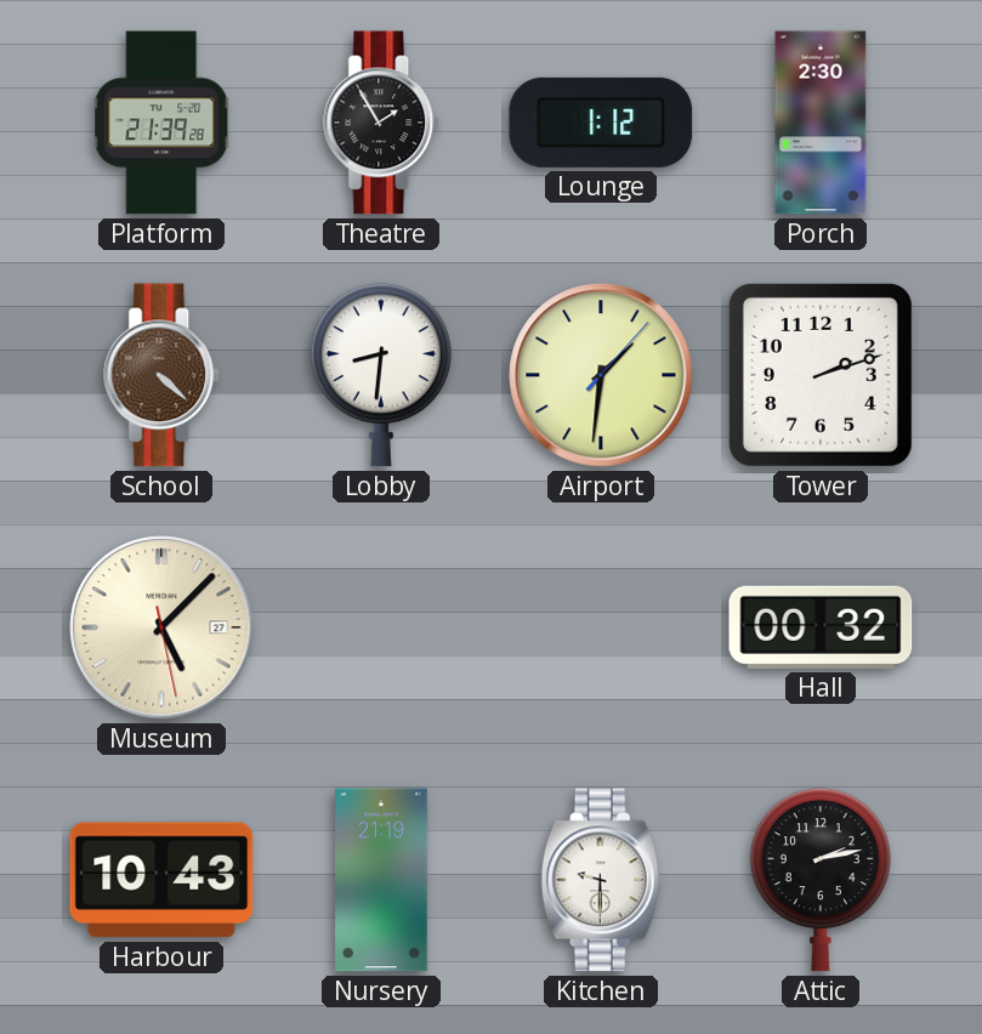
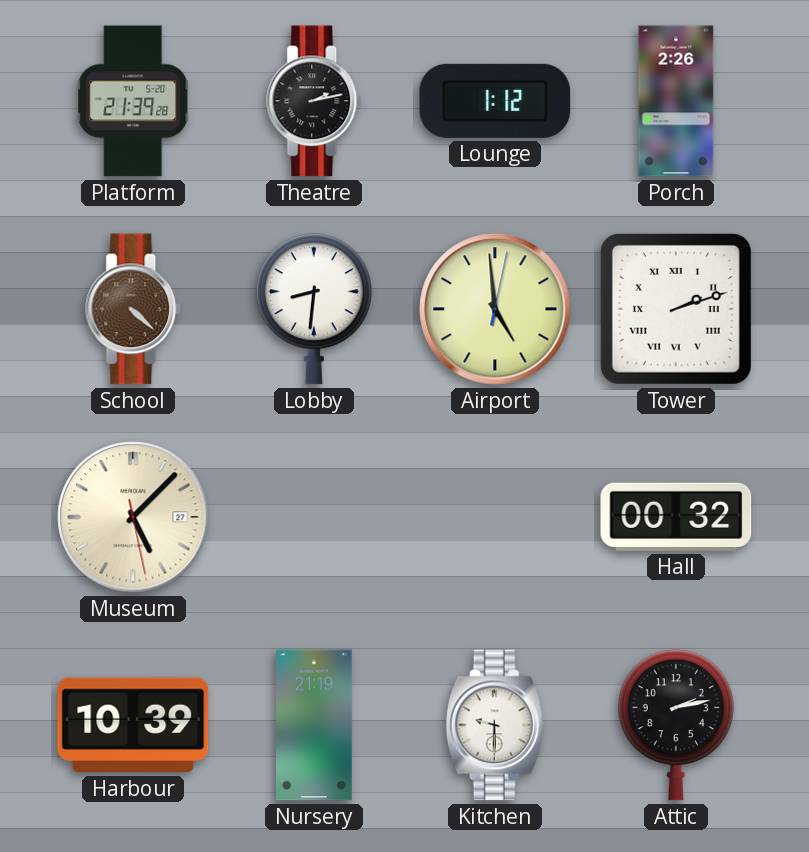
Theatre: 1:55 -> 2:13
Porch: 2:30 -> 2:26
Airport: 1:31 -> 4:59
Tower numerals: Arabic -> Roman
Harbour: 10:43 -> 10:39
